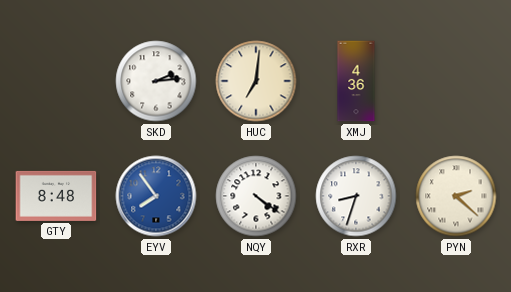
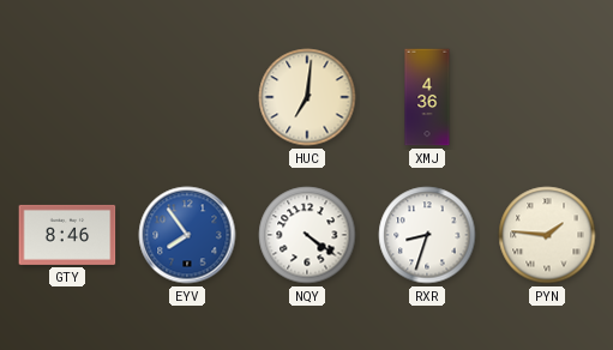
SKD: 2:14 -> none
GTY: 8:48 -> 8:46
PYN: 2:22 -> 1:46
